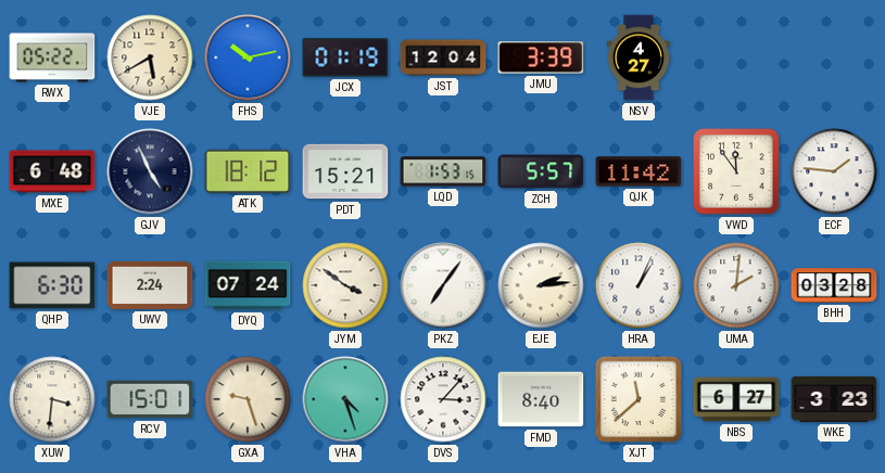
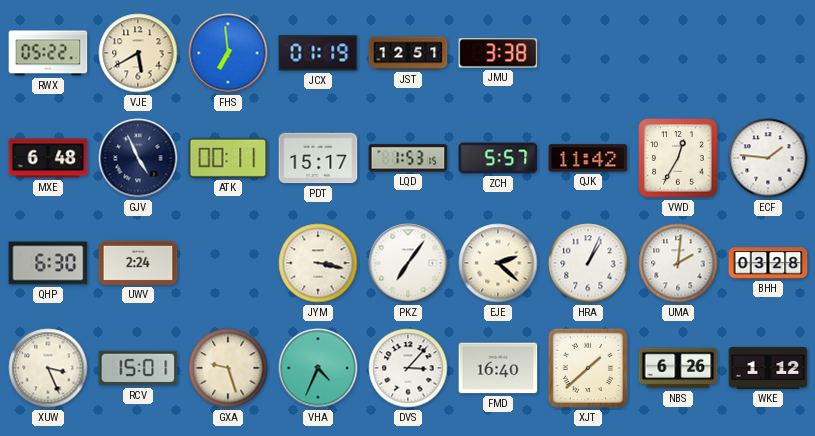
FHS: 10:13 -> 6:59
JST: 12:04 -> 12:51
JMU: 3:39 -> 3:38
NSV: 4:27 -> none
ATK: 18:12 -> 00:11
PDT: 15:21 -> 15:17
VWD: 11:54 -> 12:35
DYQ: 07:24 -> none
JYM: 3:51 -> 3:17
EJE: 2:14 -> 2:22
XUW: 3:31 -> 3:26
VHA: 4:27 -> 4:34
FMD: 8:40 -> 16:40
XJT: 11:38 -> 1:38
NBS: 6:27 -> 6:26
WKE: 3:23 -> 1:12
